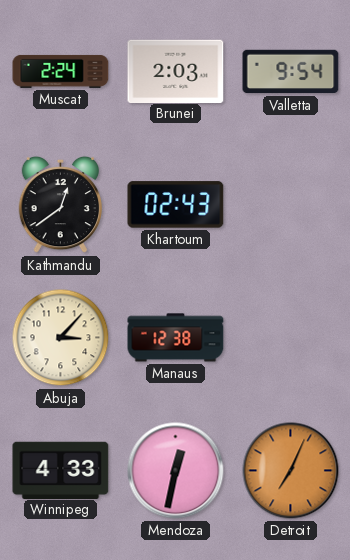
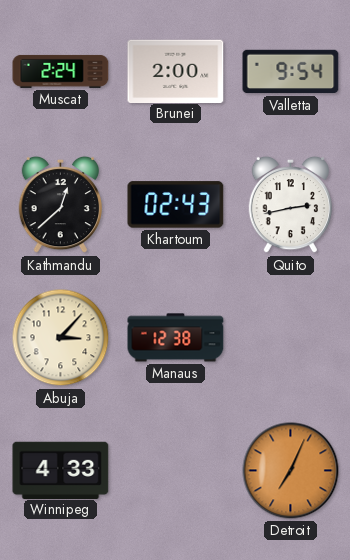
Brunei: 2:03 -> 2:00
Kathmandu: 12:39 -> 12:38
Quito: none -> 2:43
Mendoza: 12:32 -> none
